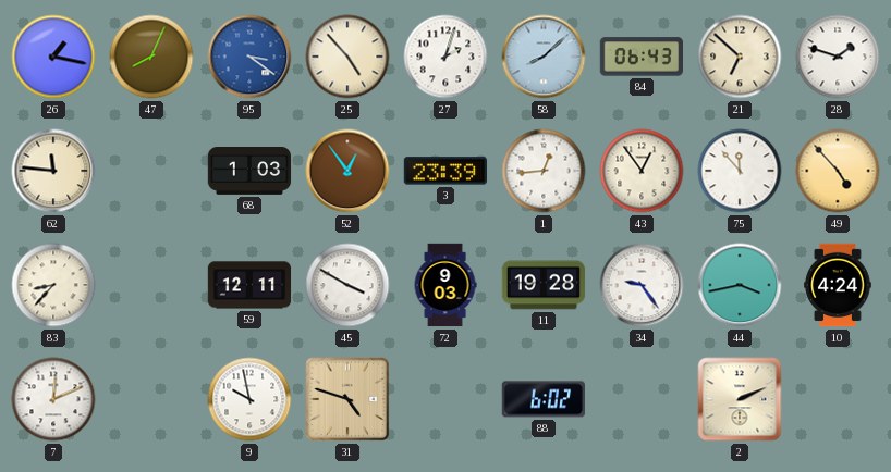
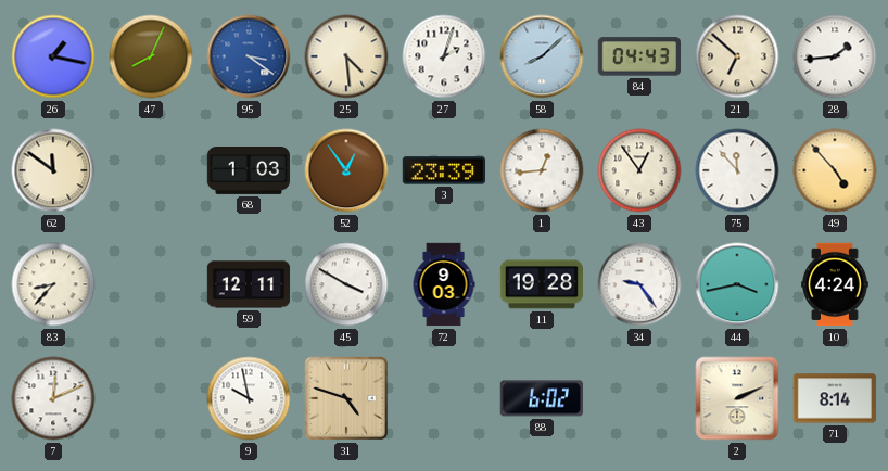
25: 4:53 -> 4:29
84: 06:43 -> 04:43
28: 1:48 -> 1:44
62: 11:46 -> 11:51
71: none -> 8:14
